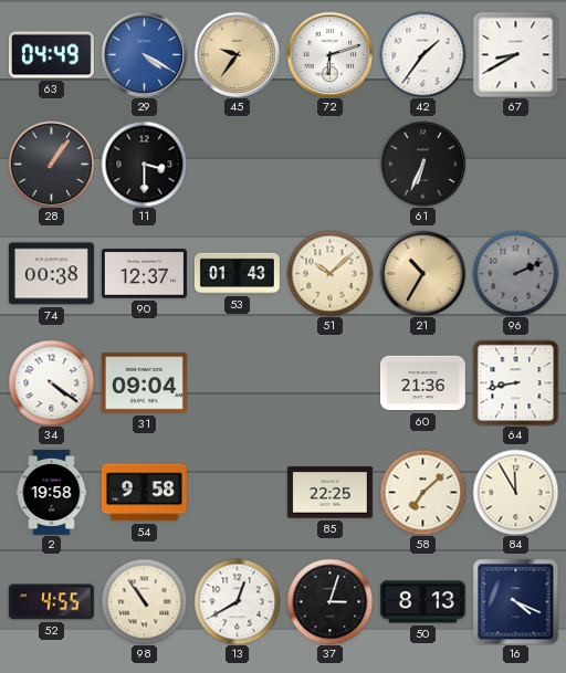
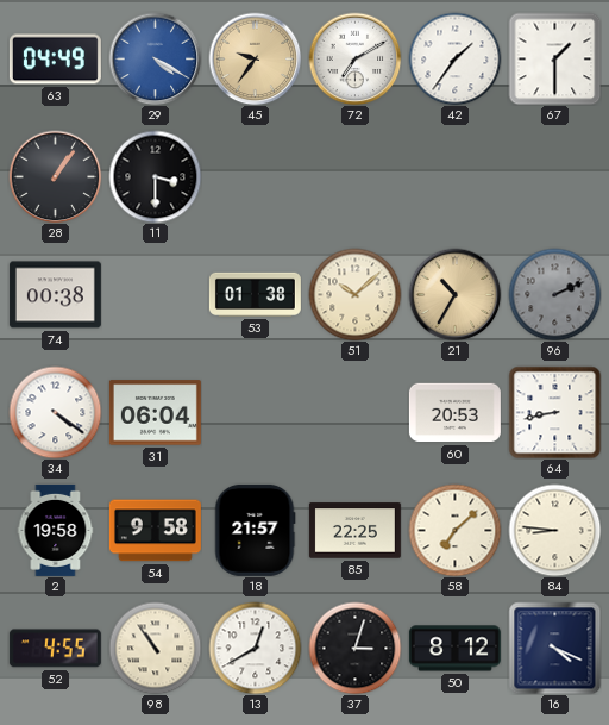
72: 6:12 -> 7:10
67: 8:40 -> 1:30
61: 6:34 -> none
90: 12:37 -> none
53: 01:43 -> 01:38
31: 09:04 -> 06:04
60: 21:36 -> 20:53
18: none -> 21:57
84: 11:55 -> 8:46
50: 8:13 -> 8:12
